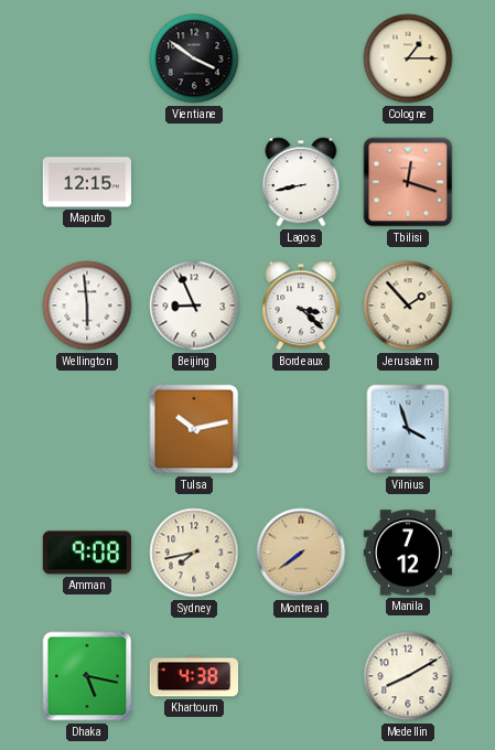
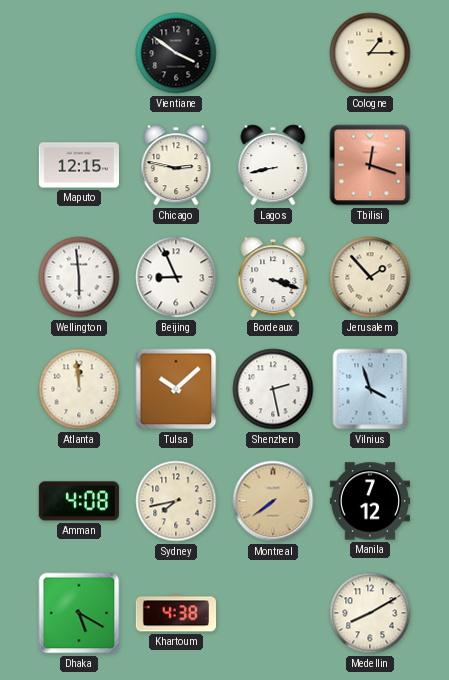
Chicago: none -> 2:47
Bordeaux: 3:22 -> 3:18
Atlanta: none -> 11:59
Tulsa: 10:13 -> 10:08
Shenzhen: none -> 2:28
Amman: 9:08 -> 4:08
Dhaka: 5:17 -> 5:20
